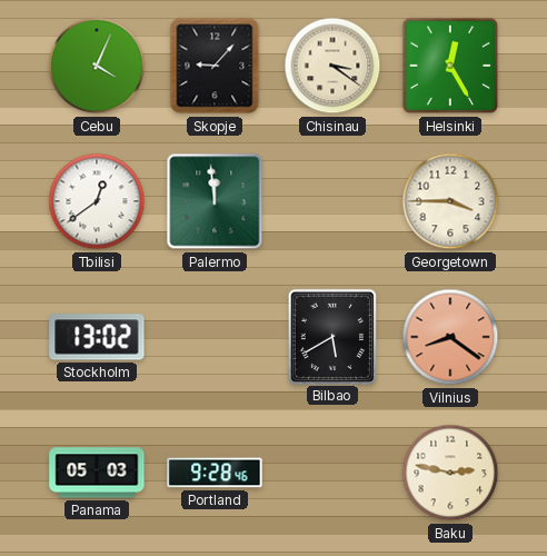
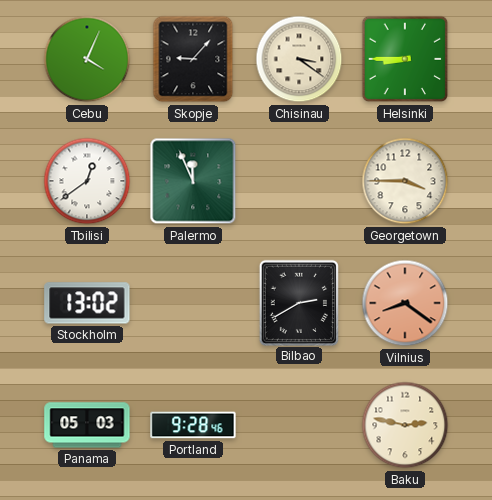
Helsinki: 12:25 -> 8:45
Palermo: 11:59 -> 11:56
Bilbao: 5:40 -> 2:40
